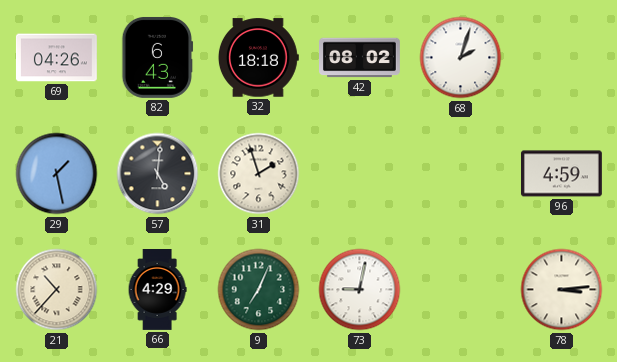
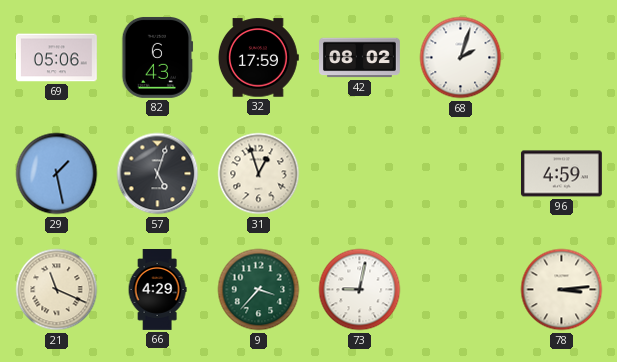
69: 04:26 -> 05:06
32: 18:18 -> 17:59
57: 5:01 -> 5:03
31: 1:57 -> 12:57
21: 10:37 -> 11:19
9: 7:04 -> 3:37
